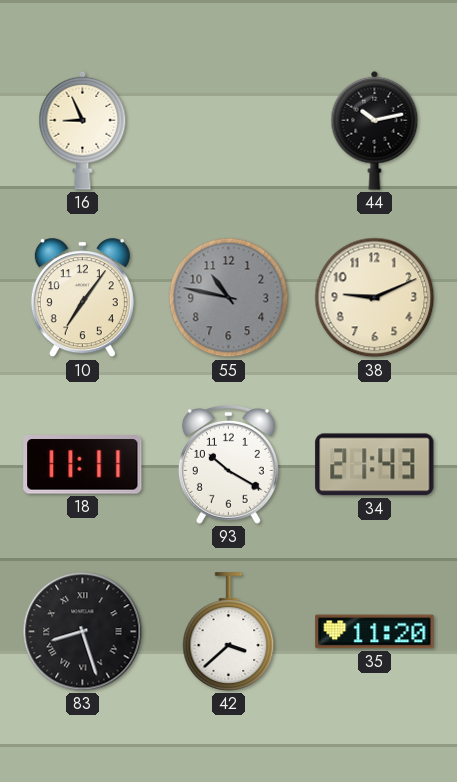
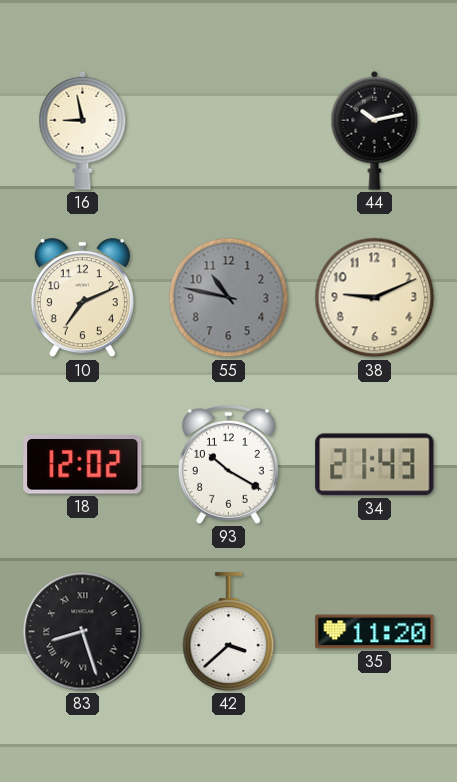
16: 8:56 -> 8:58
10: 7:06 -> 7:11
18: 11:11 -> 12:02
